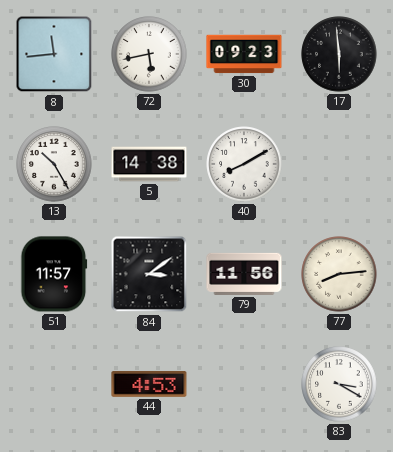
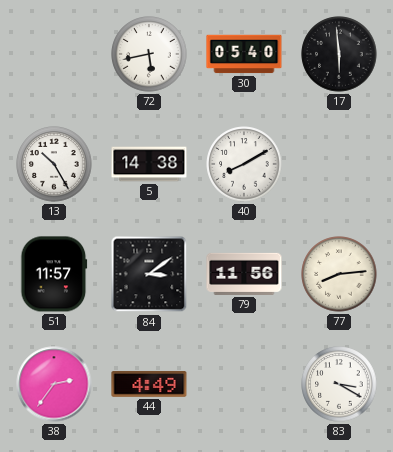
8: 11:44 -> none
30: 09:23 -> 05:40
38: none -> 2:36
44: 4:53 -> 4:49
